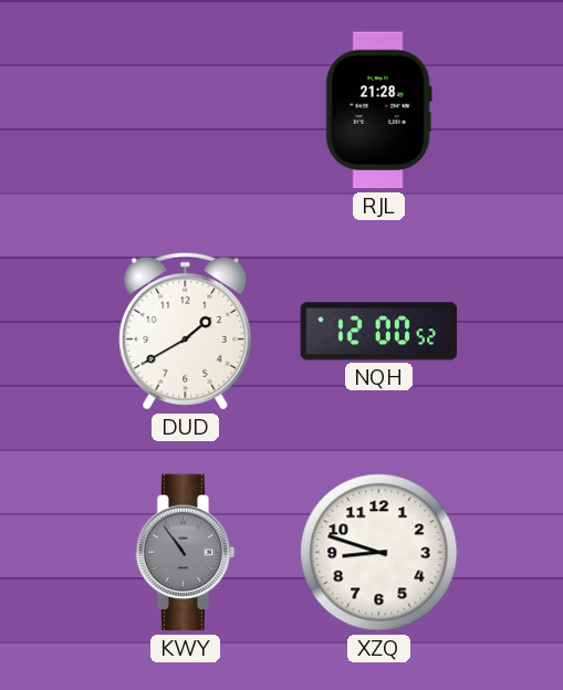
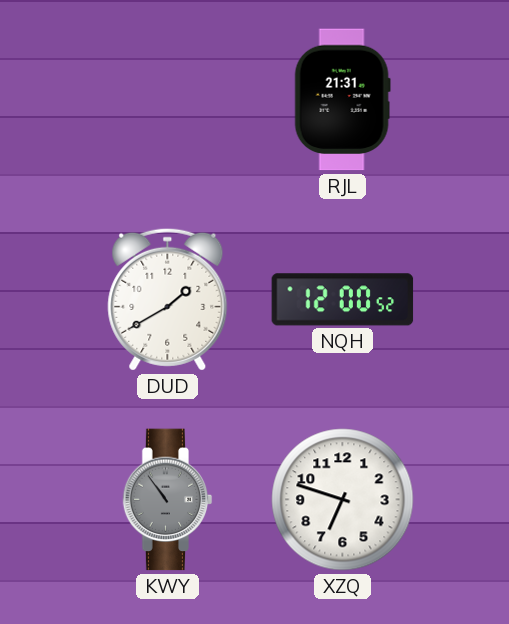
RJL: 21:28 -> 21:31
XZQ: 8:48 -> 6:48
